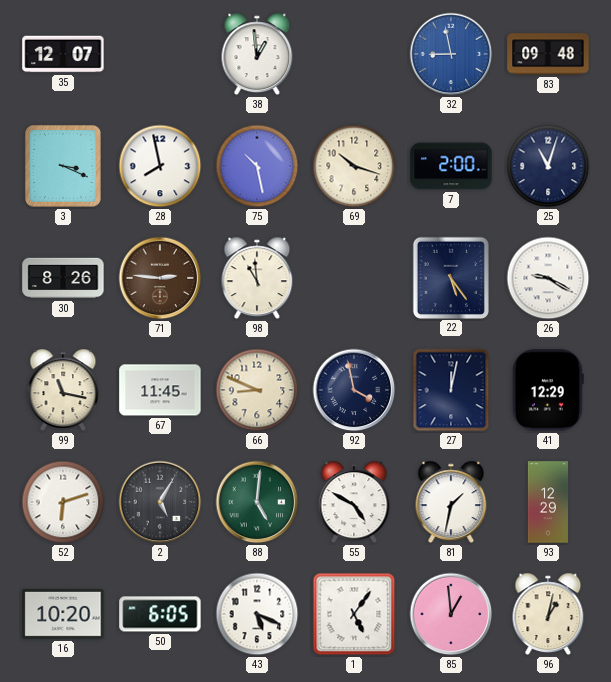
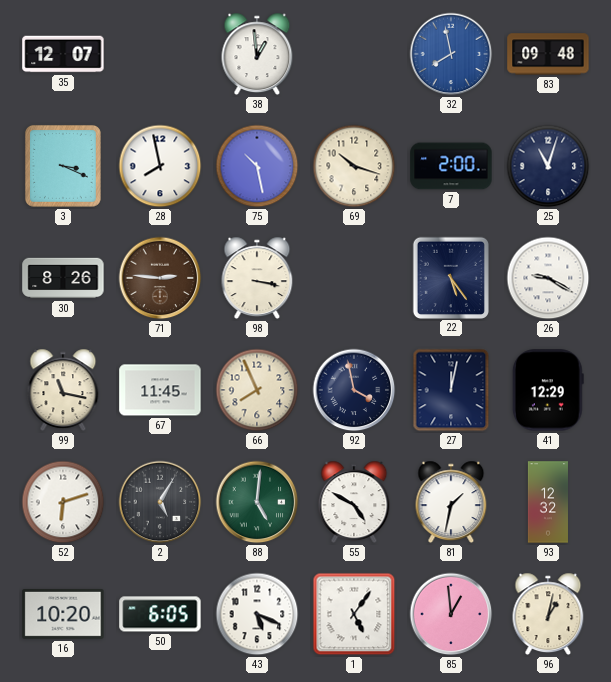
32: 8:58 -> 7:58
98: 10:59 -> 3:17
66: 8:49 -> 7:56
93: 12:29 -> 12:32
